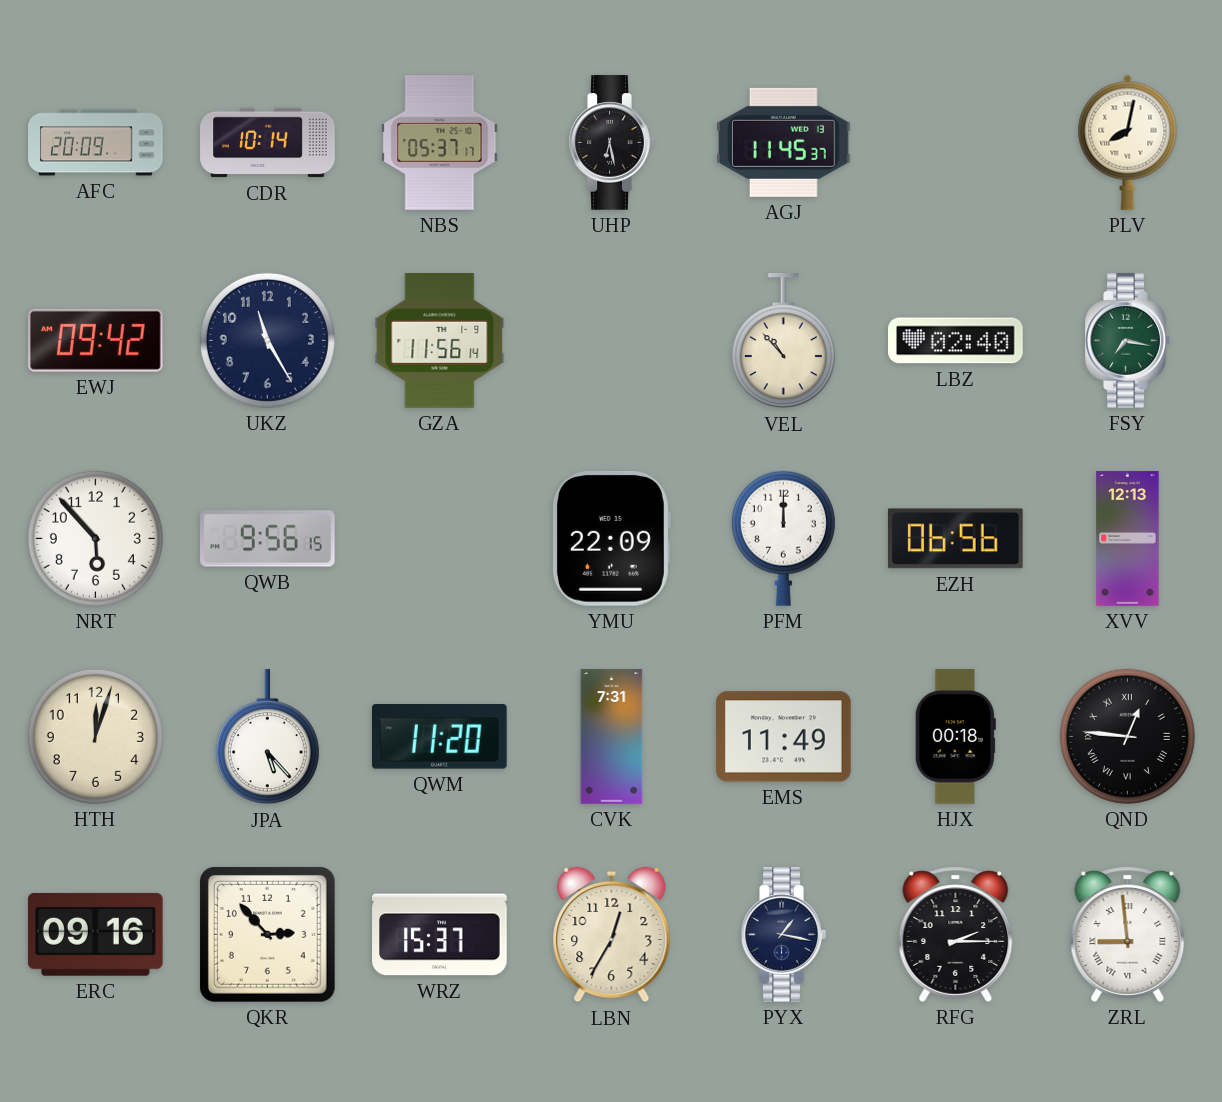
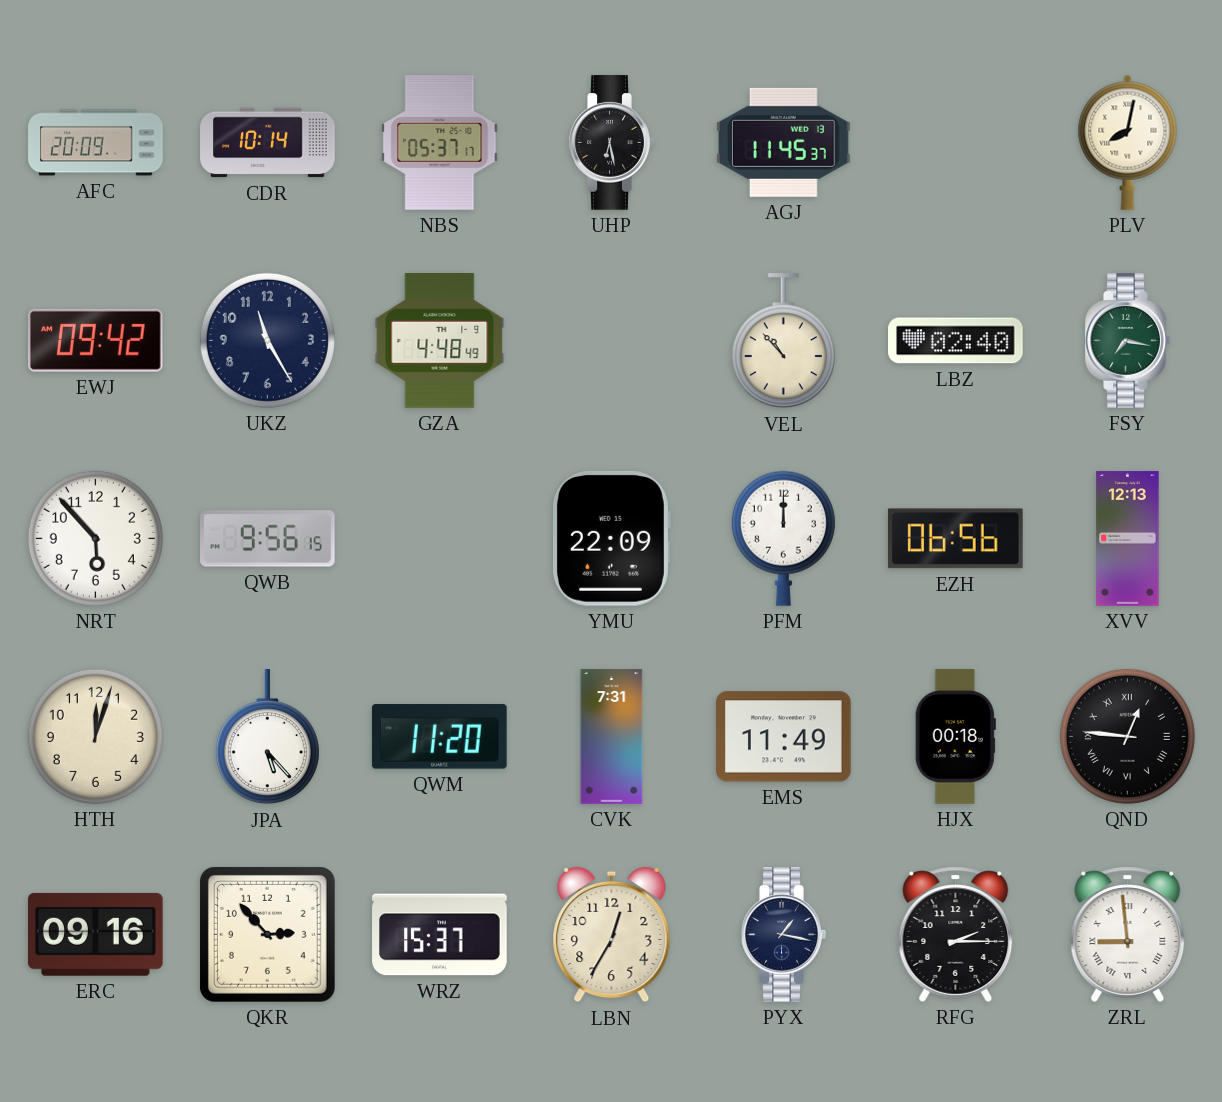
GZA: 11:56 -> 4:48
